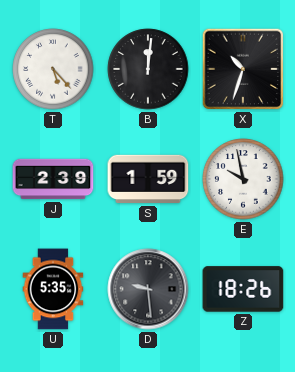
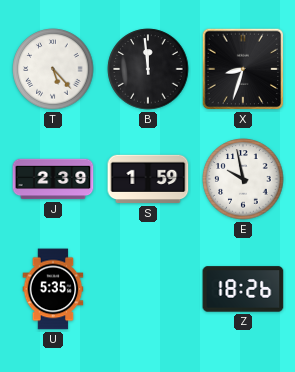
B: 12:01 -> 11:59
X: 10:33 -> 8:33
D: 9:29 -> none
